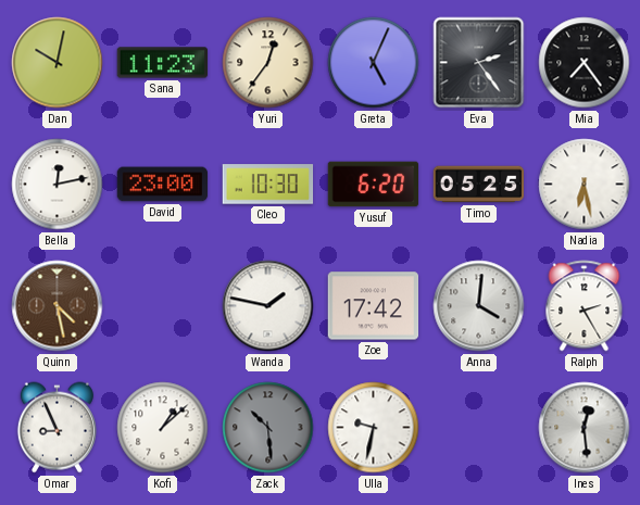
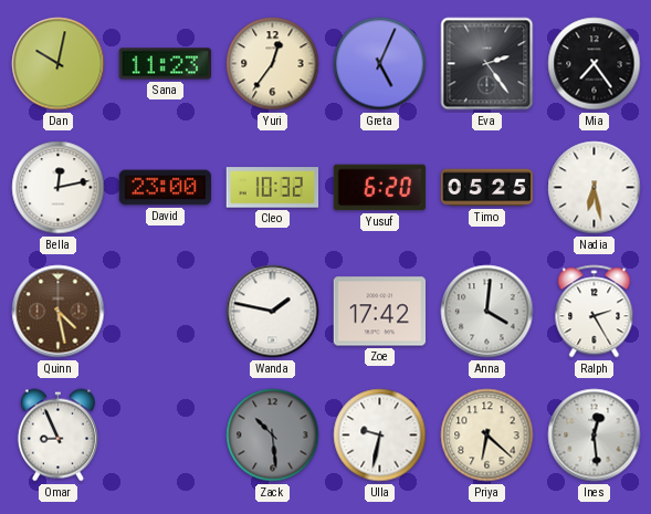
Cleo: 10:30 -> 10:32
Kofi: 1:08 -> none
Priya: none -> 6:22
